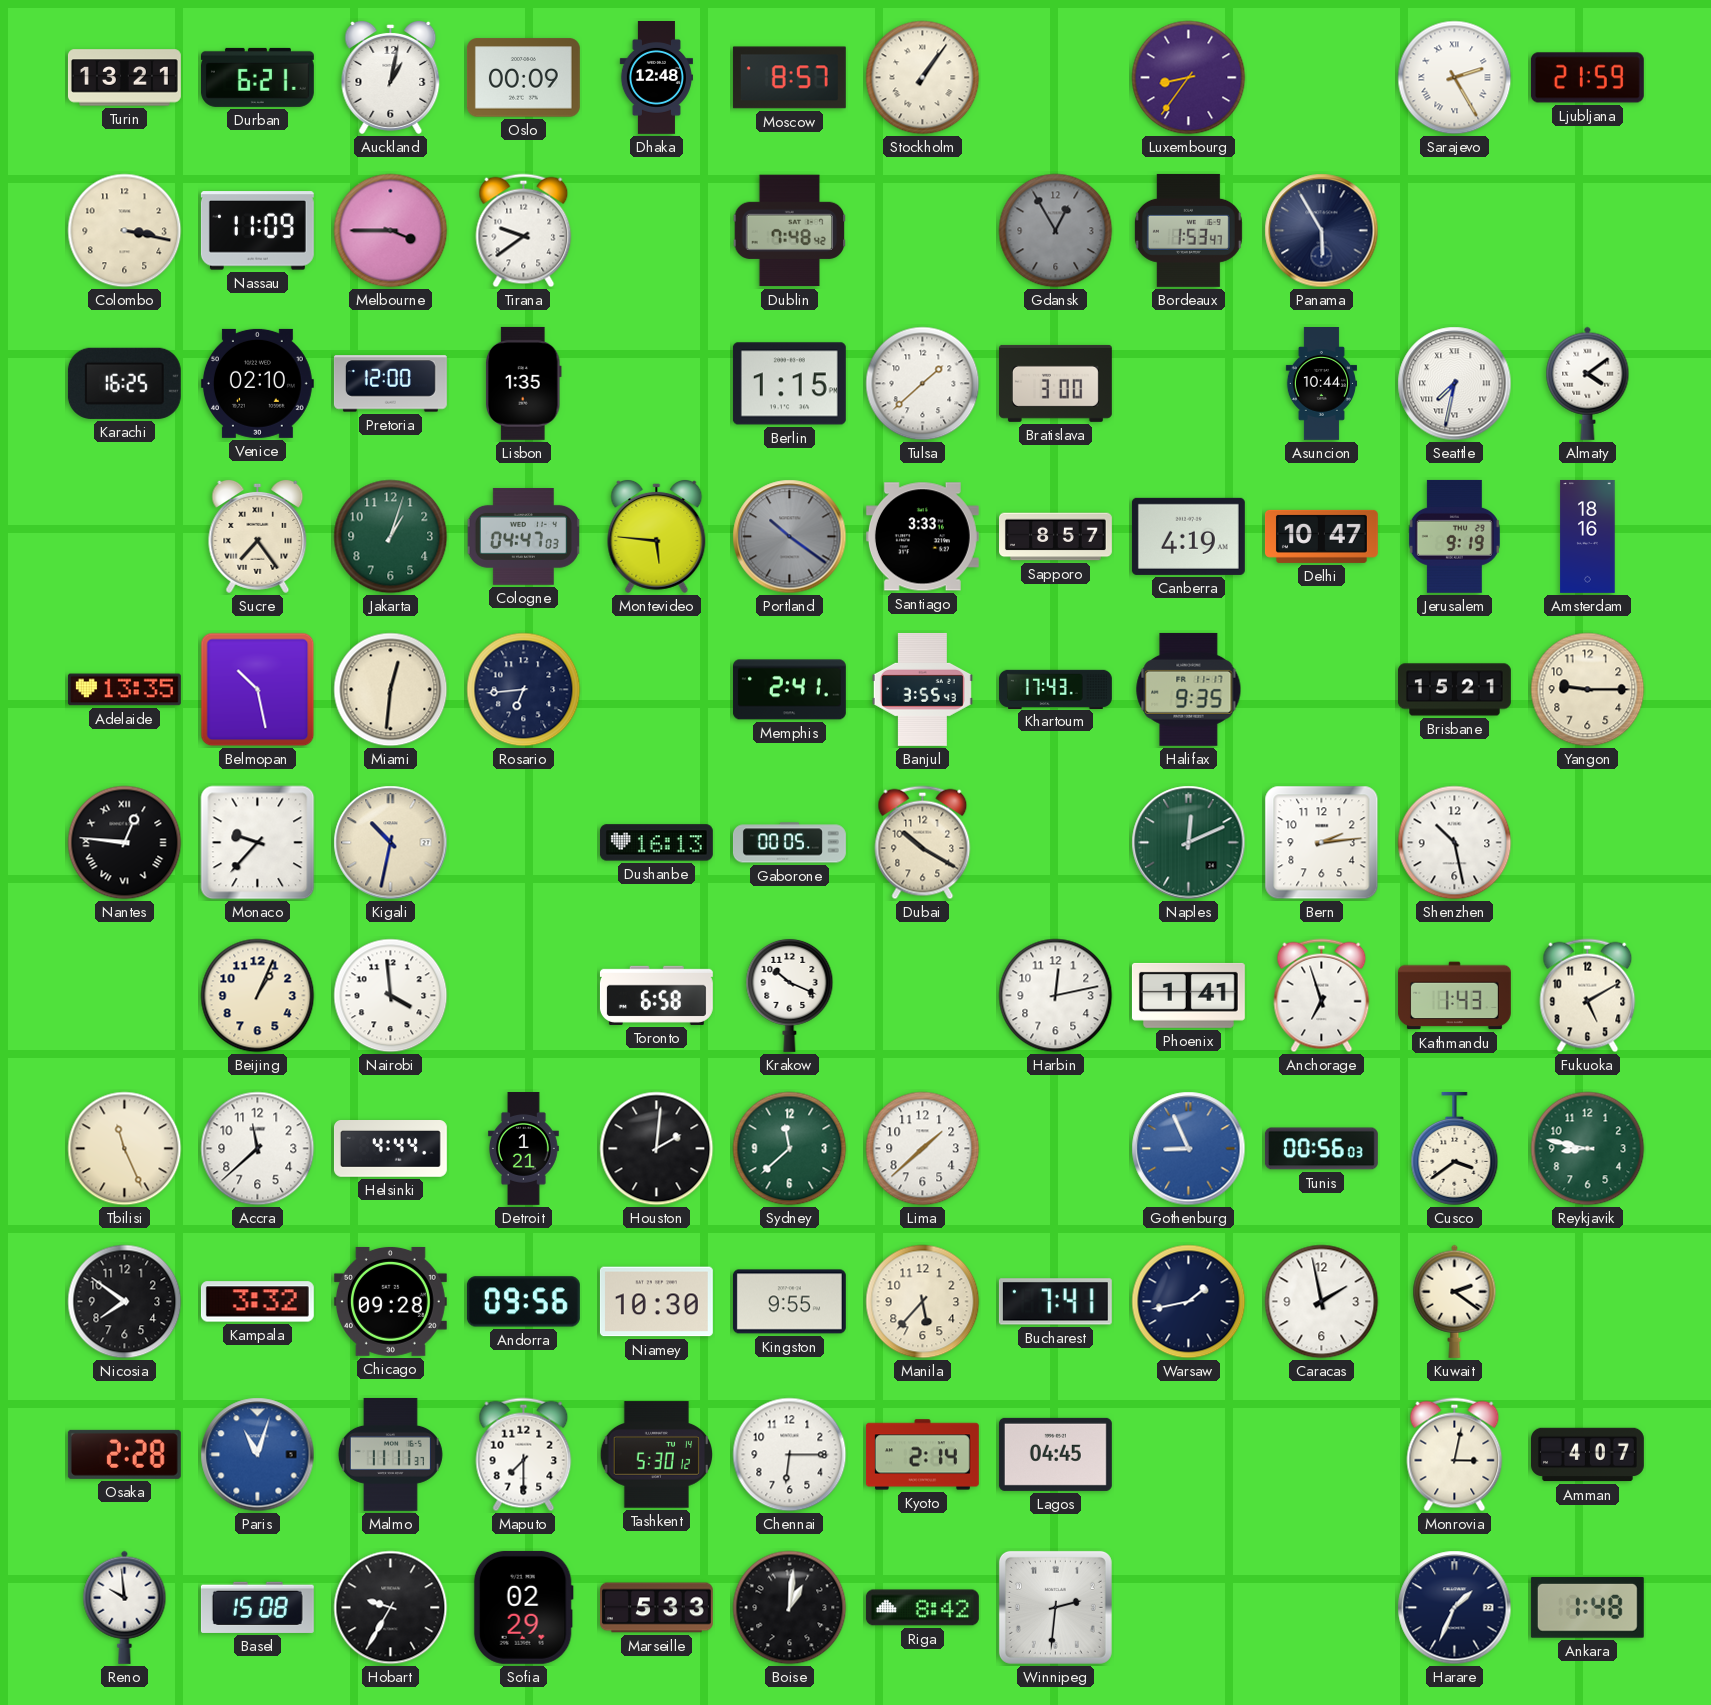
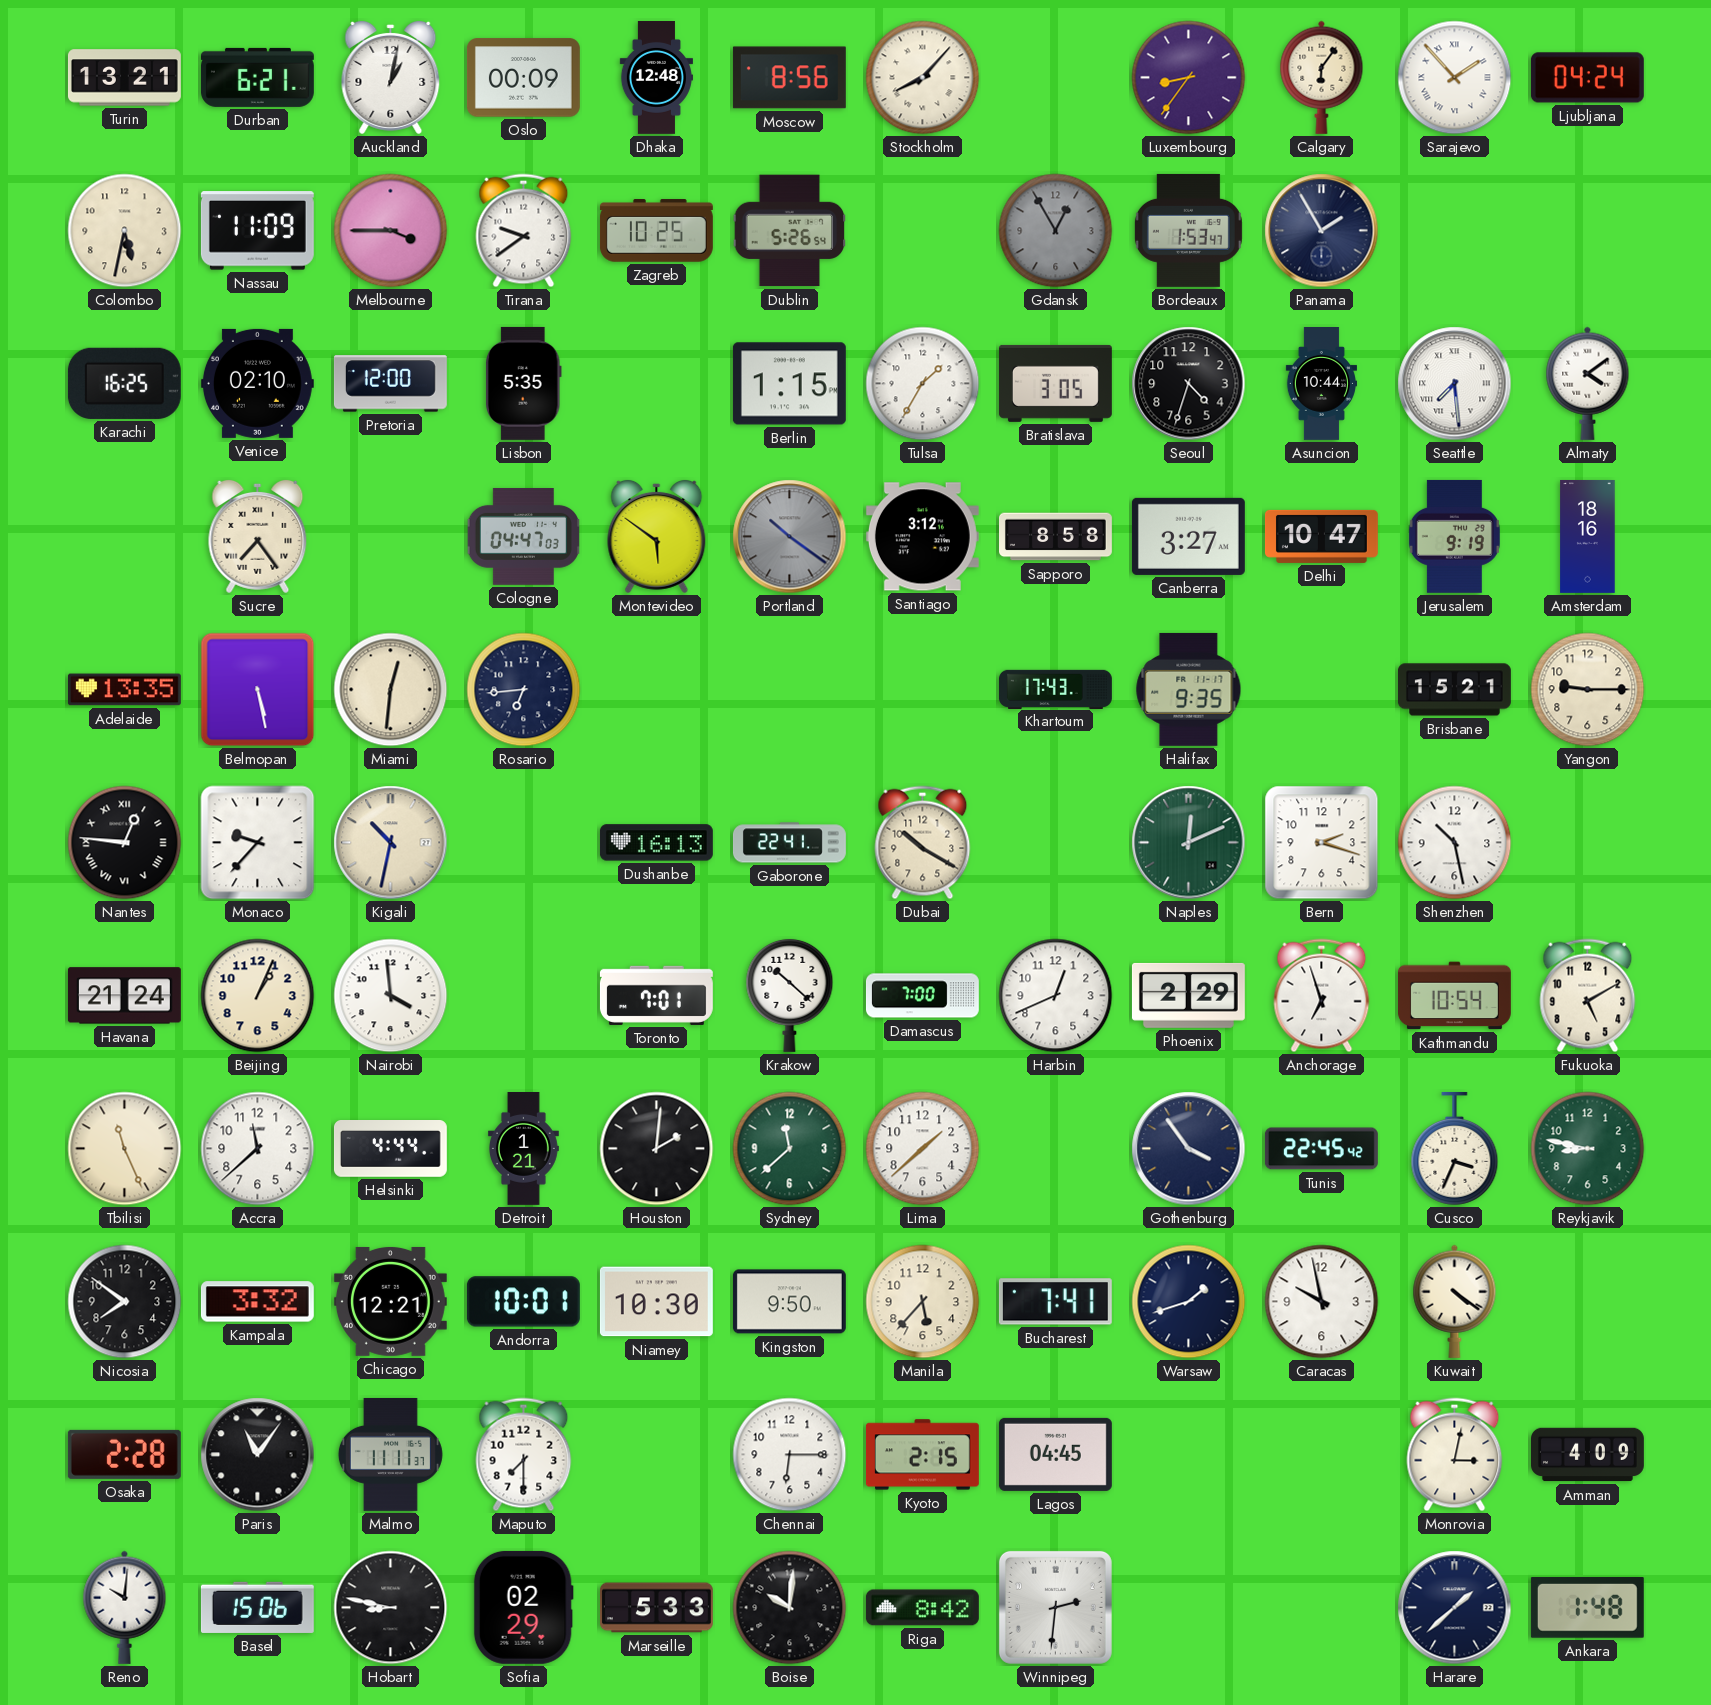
Moscow: 8:57 -> 8:56
Stockholm: 1:06 -> 8:07
Calgary: none -> 6:06
Sarajevo: 2:25 -> 1:53
Ljubljana: 21:59 -> 04:24
Colombo: 3:17 -> 5:32
Zagreb: none -> 10:25
Dublin: 7:48 -> 5:26
Panama: 5:55 -> 1:55
Lisbon: 1:35 -> 5:35
Tulsa: 1:38 -> 1:35
Bratislava: 3:00 -> 3:05
Seoul: none -> 4:33
Seattle: 7:32 -> 7:29
Jakarta: 1:03 -> none
Montevideo: 5:46 -> 5:51
Santiago: 3:33 -> 3:12
Sapporo: 8:57 -> 8:58
Canberra: 4:19 -> 3:27
Belmopan: 10:28 -> 5:28
Memphis: 2:41 -> none
Banjul: 3:55 -> none
Gaborone: 00:05 -> 22:41
Bern: 2:14 -> 2:18
Havana: none -> 21:24
Toronto: 6:58 -> 7:01
Krakow: 10:19 -> 10:22
Damascus: none -> 7:00
Harbin: 12:13 -> 12:41
Phoenix: 1:41 -> 2:29
Kathmandu: 1:43 -> 10:54
Gothenburg: 8:56 -> 3:54
Gothenburg dial: blue -> navy
Tunis: 00:56 -> 22:45
Cusco: 3:39 -> 3:34
Chicago: 09:28 -> 12:21
Andorra: 09:56 -> 10:01
Kingston: 9:55 -> 9:50
Warsaw: 1:43 -> 1:42
Caracas: 1:58 -> 9:58
Kuwait: 2:21 -> 4:21
Paris: 11:03 -> 11:06
Paris dial: blue -> black
Tashkent: 5:30 -> none
Kyoto: 2:14 -> 2:15
Amman: 4:07 -> 4:09
Reno: 9:59 -> 10:01
Basel: 15:08 -> 15:06
Hobart: 9:35 -> 8:47
Boise: 1:01 -> 10:01
Harare: 1:34 -> 1:38
